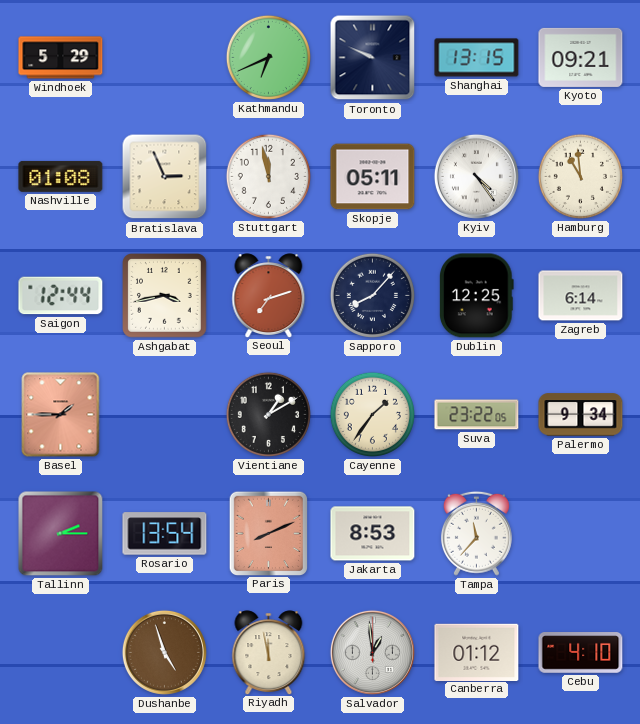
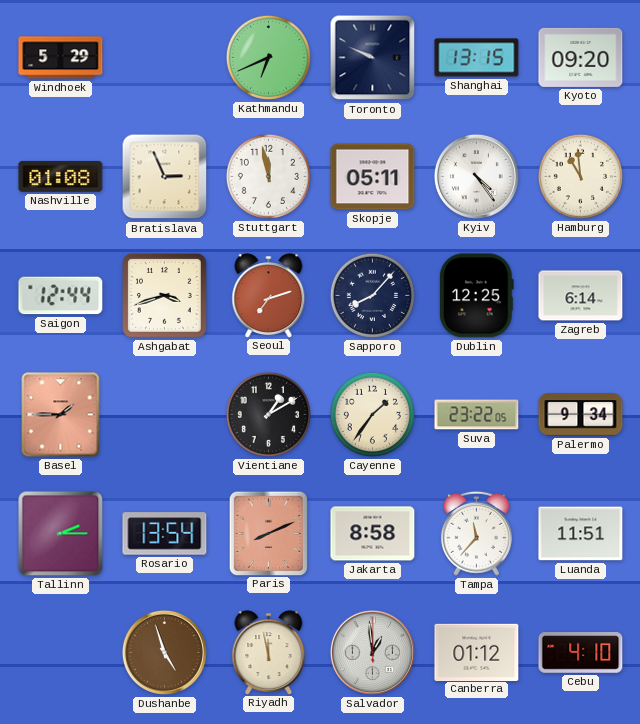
Kyoto: 09:21 -> 09:20
Ashgabat: 3:43 -> 3:42
Jakarta: 8:53 -> 8:58
Luanda: none -> 11:51
